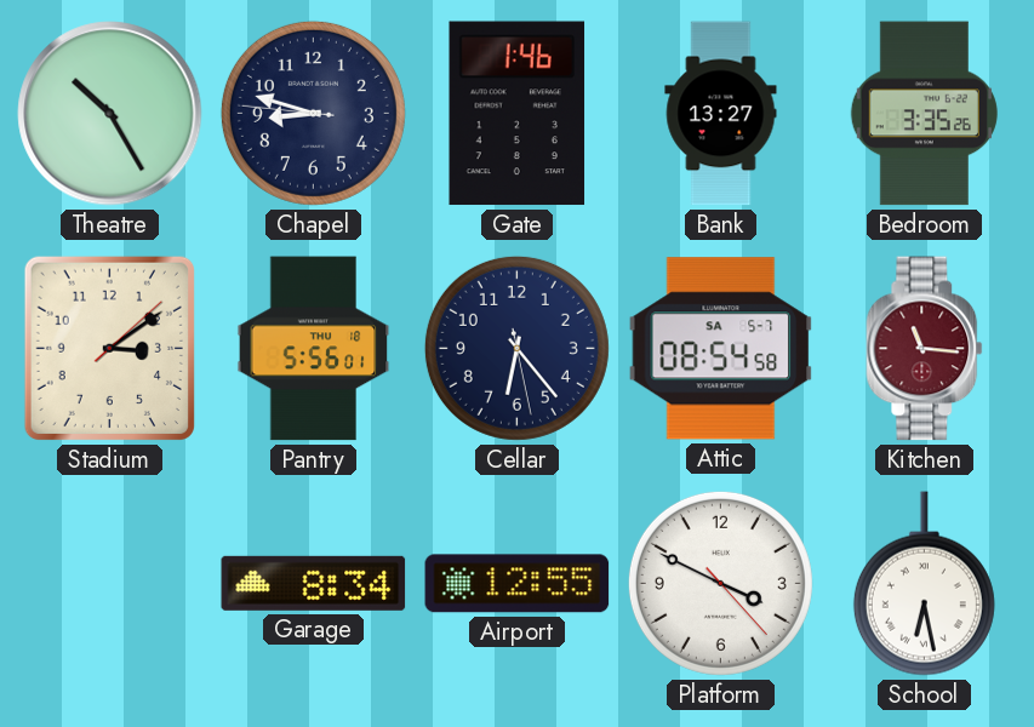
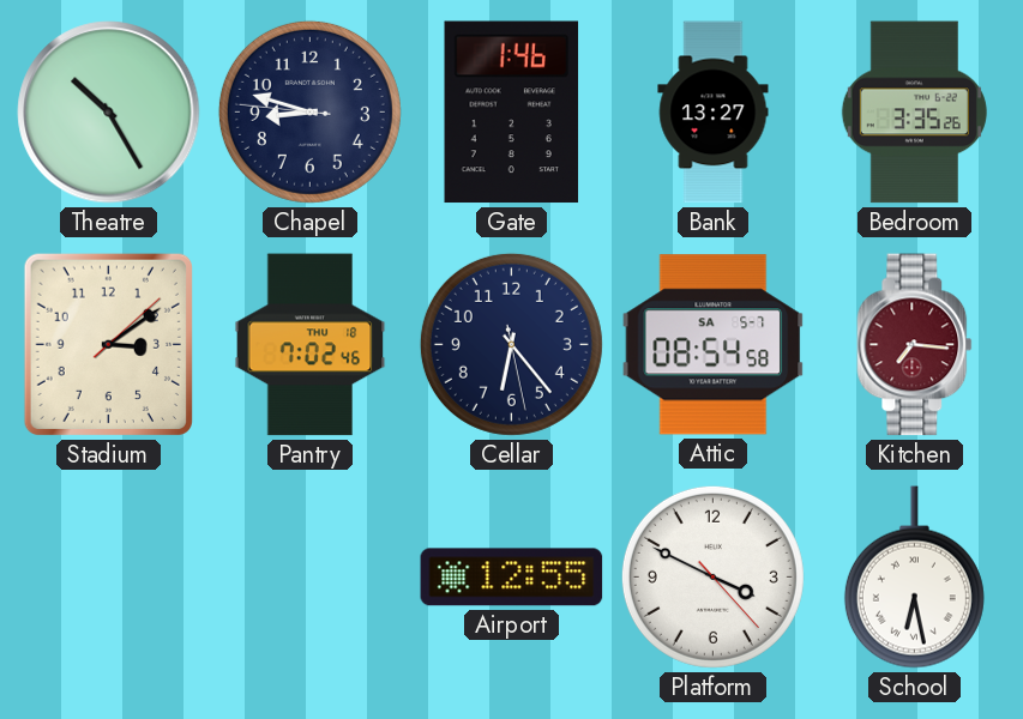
Pantry: 5:56 -> 7:02
Kitchen: 11:16 -> 7:16
Garage: 8:34 -> none
